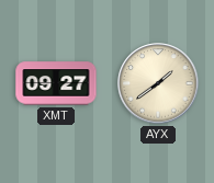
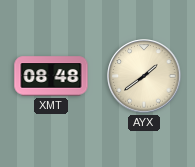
XMT: 09:27 -> 08:48
